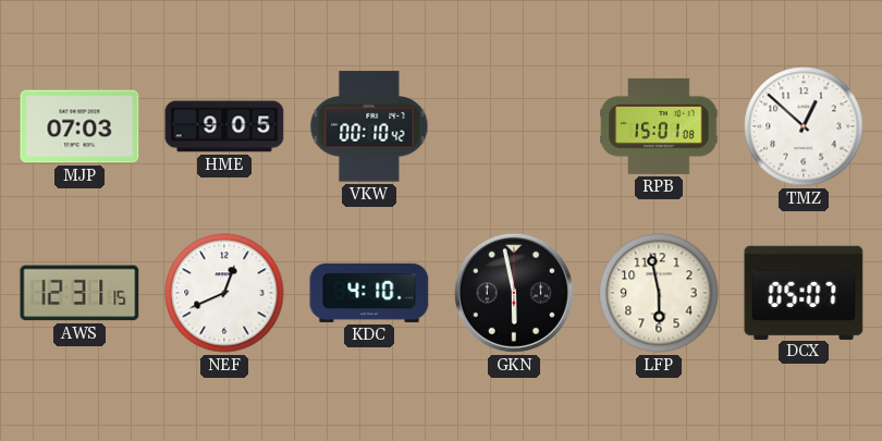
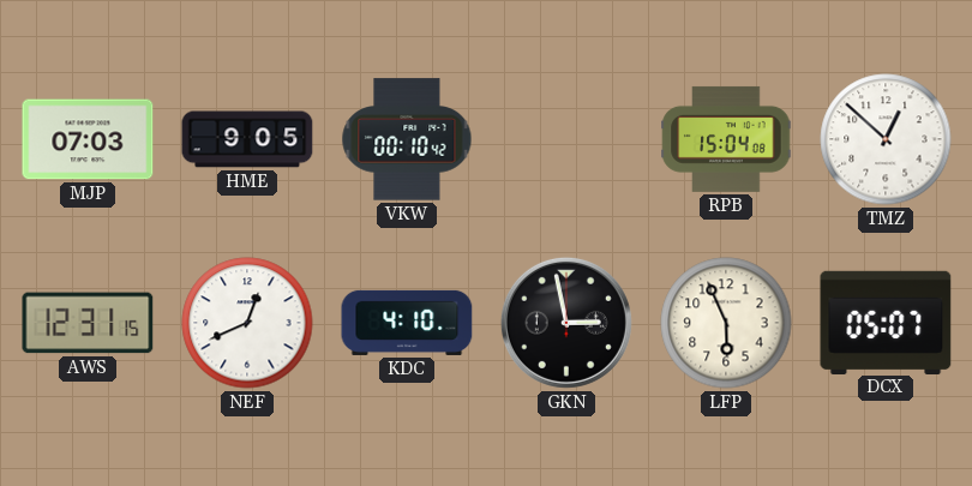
RPB: 15:01 -> 15:04
GKN: 5:58 -> 2:58
LFP: 5:58 -> 5:56
